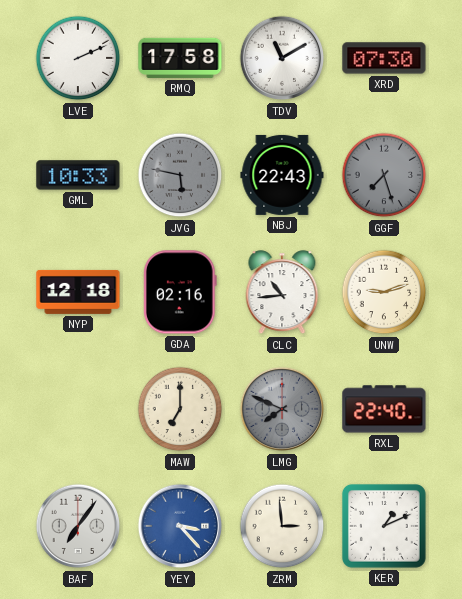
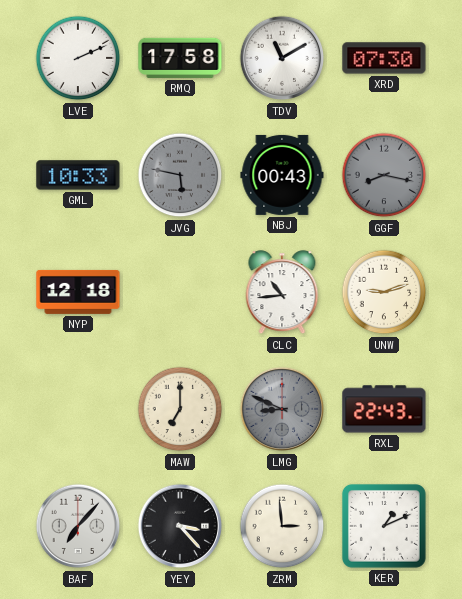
NBJ: 22:43 -> 00:43
GGF: 7:27 -> 8:17
GDA: 02:16 -> none
LMG: 7:49 -> 8:49
RXL: 22:40 -> 22:43
BAF: 7:06 -> 7:07
YEY dial: blue -> black
